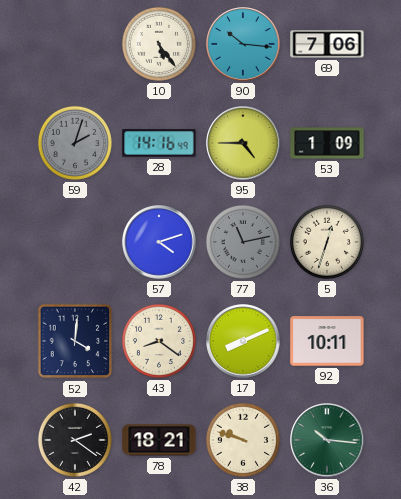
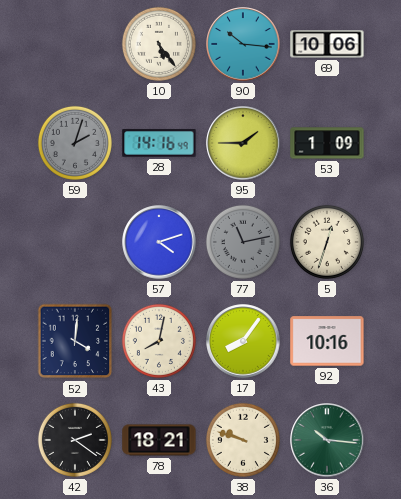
69: 7:06 -> 10:06
95: 4:45 -> 1:45
43: 8:21 -> 8:02
17: 8:11 -> 8:06
92: 10:11 -> 10:16
